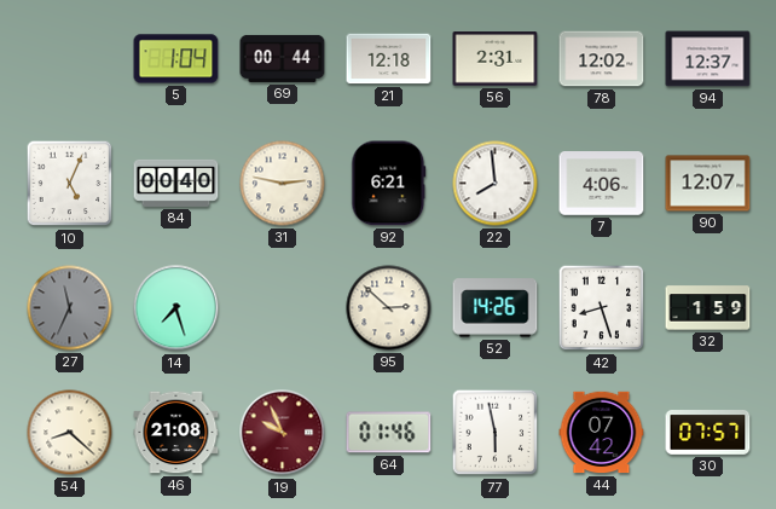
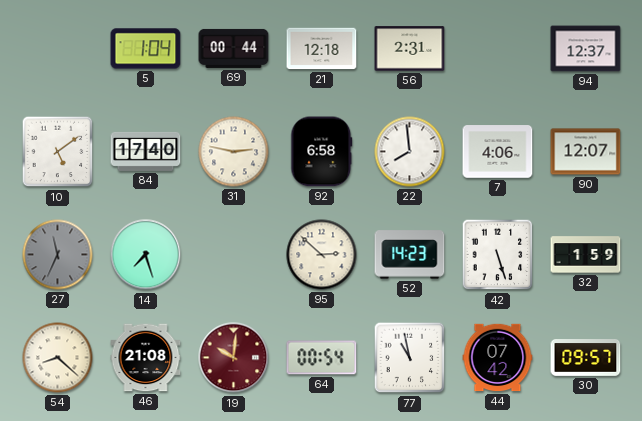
78: 12:02 -> none
10: 5:04 -> 5:09
84: 00:40 -> 17:40
92: 6:21 -> 6:58
52: 14:26 -> 14:23
42: 8:27 -> 5:27
19: 9:56 -> 10:01
64: 01:46 -> 00:54
77: 5:58 -> 10:58
30: 07:57 -> 09:57
